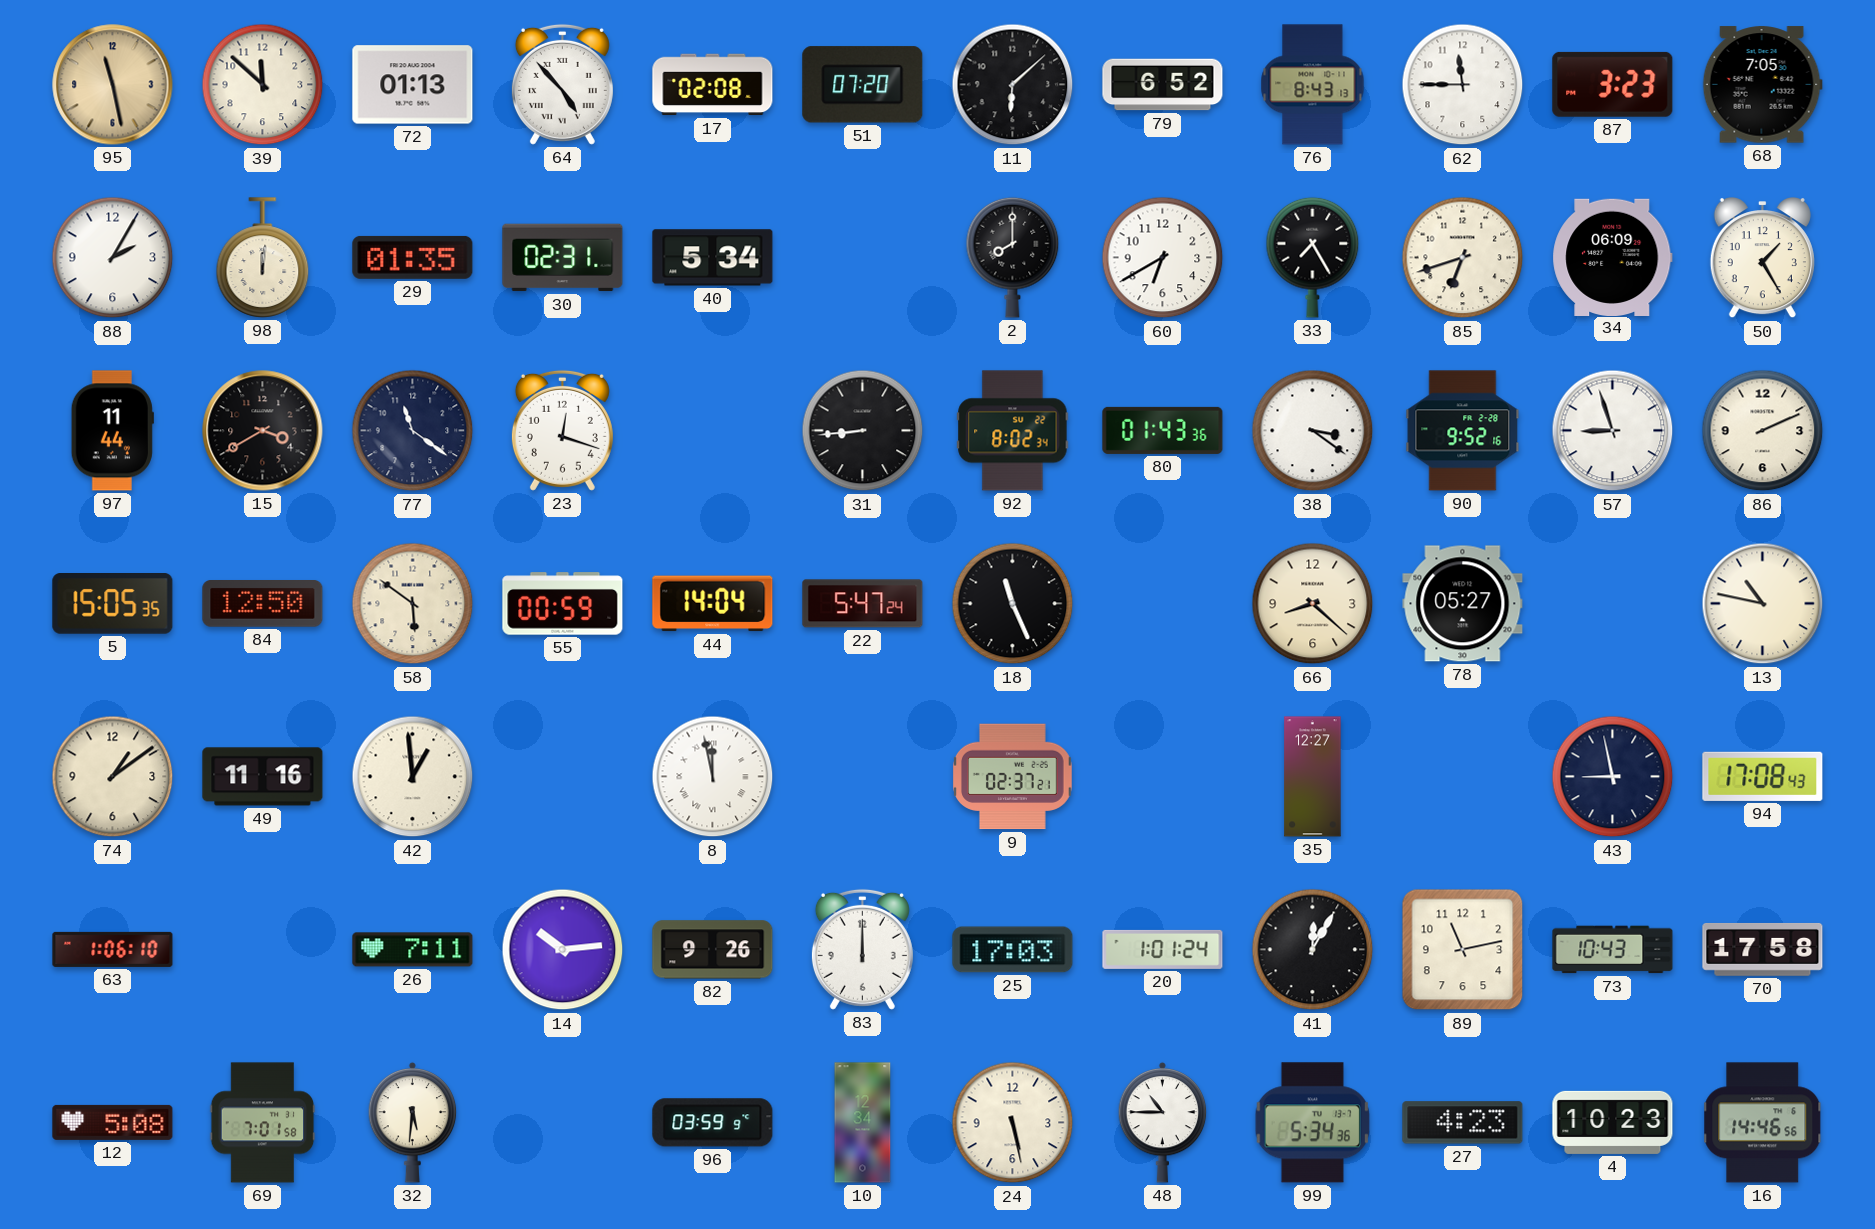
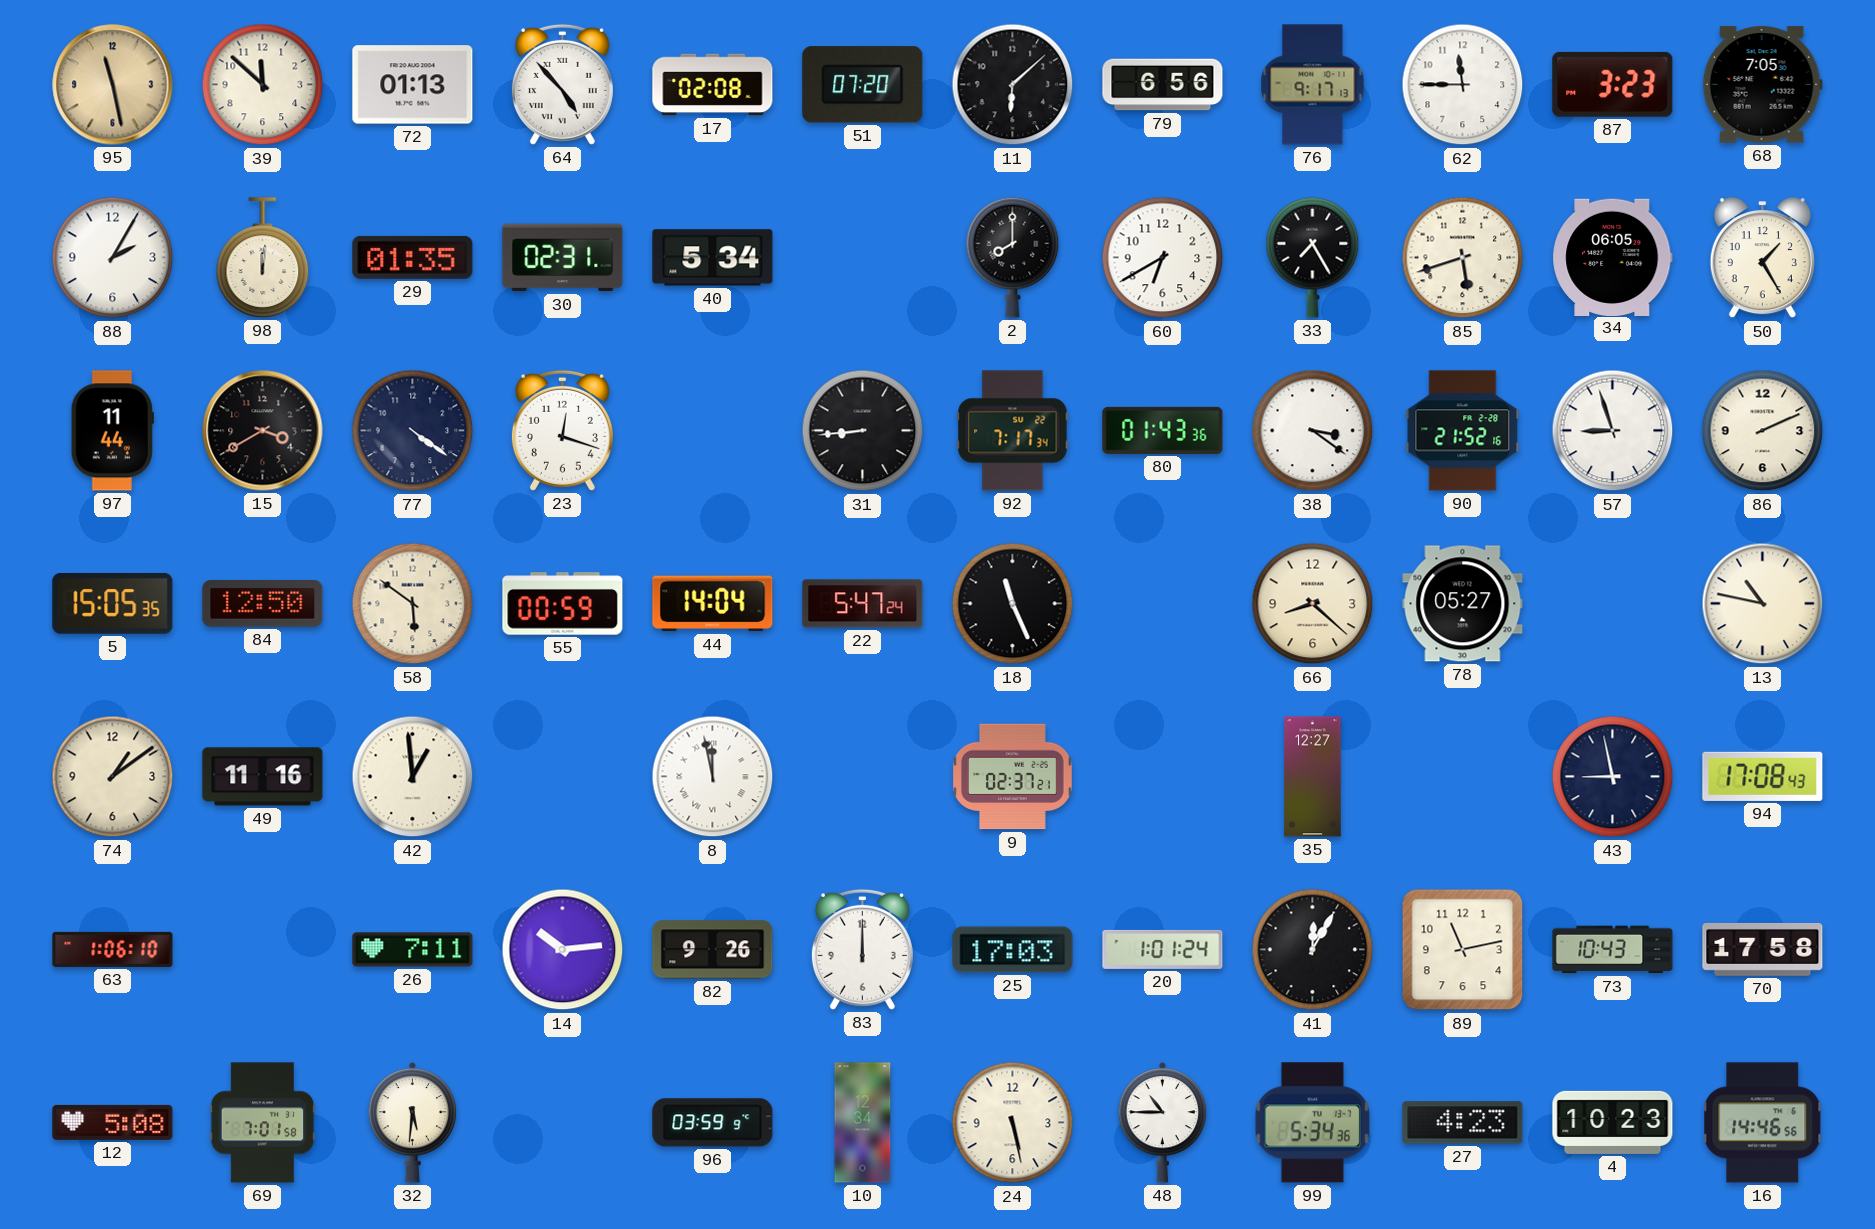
79: 6:52 -> 6:56
76: 8:43 -> 9:17
85: 6:42 -> 5:42
34: 06:09 -> 06:05
77: 11:21 -> 4:21
92: 8:02 -> 7:17
90: 9:52 -> 21:52
